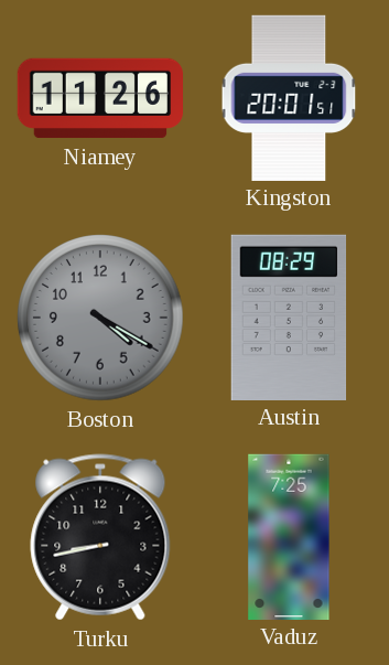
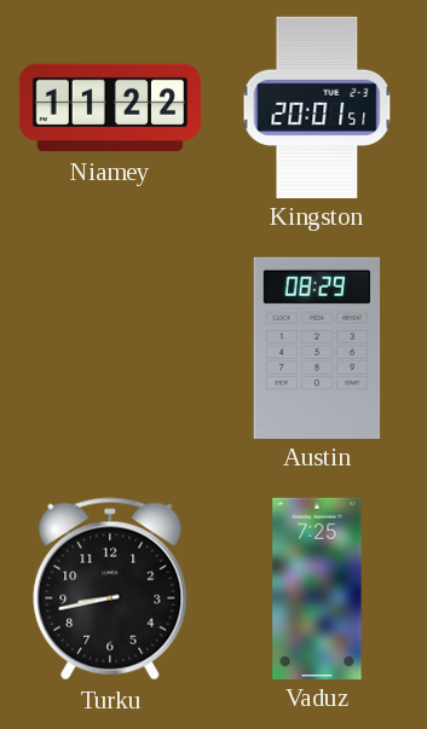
Niamey: 11:26 -> 11:22
Boston: 4:20 -> none
